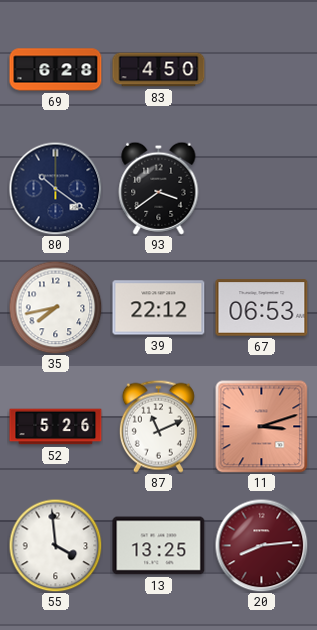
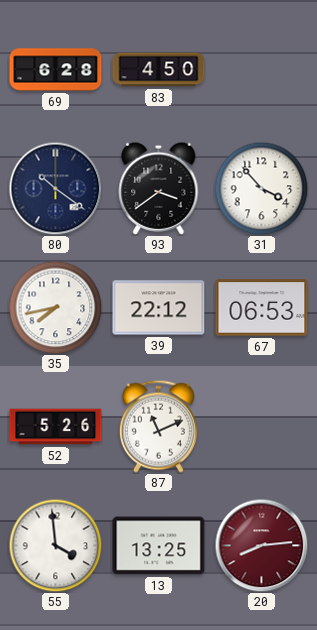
31: none -> 3:53
11: 3:12 -> none
